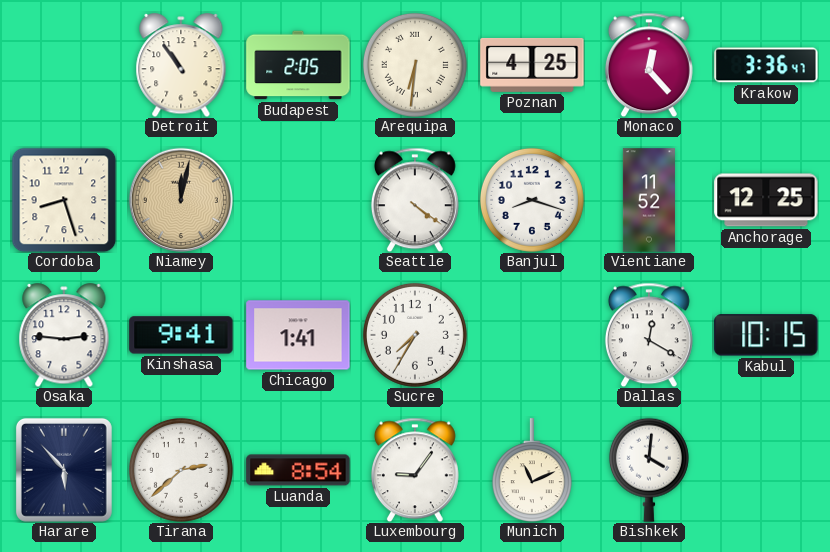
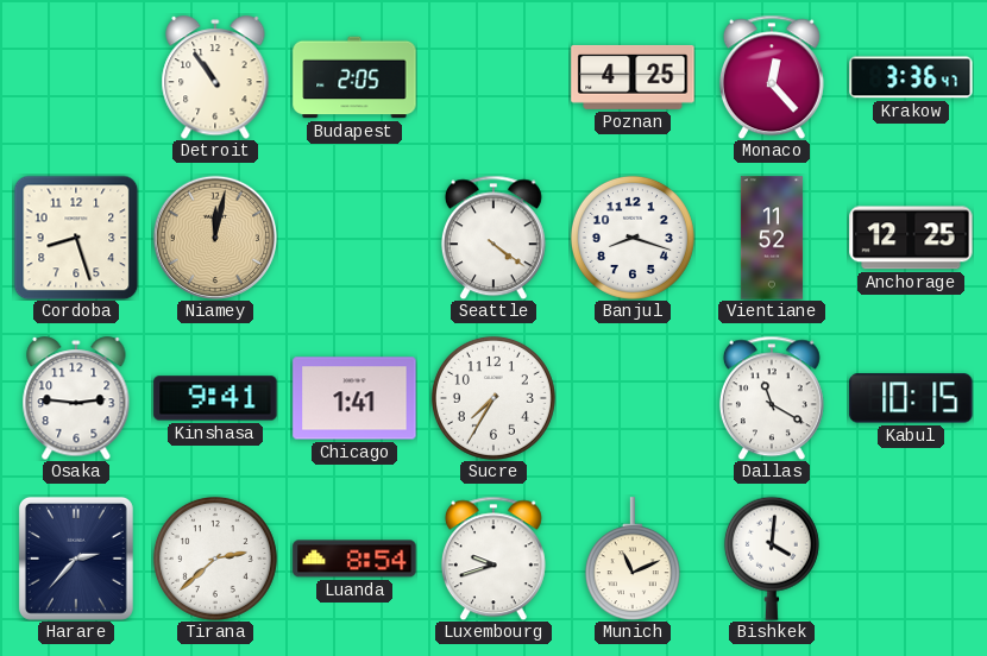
Arequipa: 6:31 -> none
Dallas: 12:20 -> 11:20
Harare: 5:53 -> 2:37
Luxembourg: 9:06 -> 9:42
